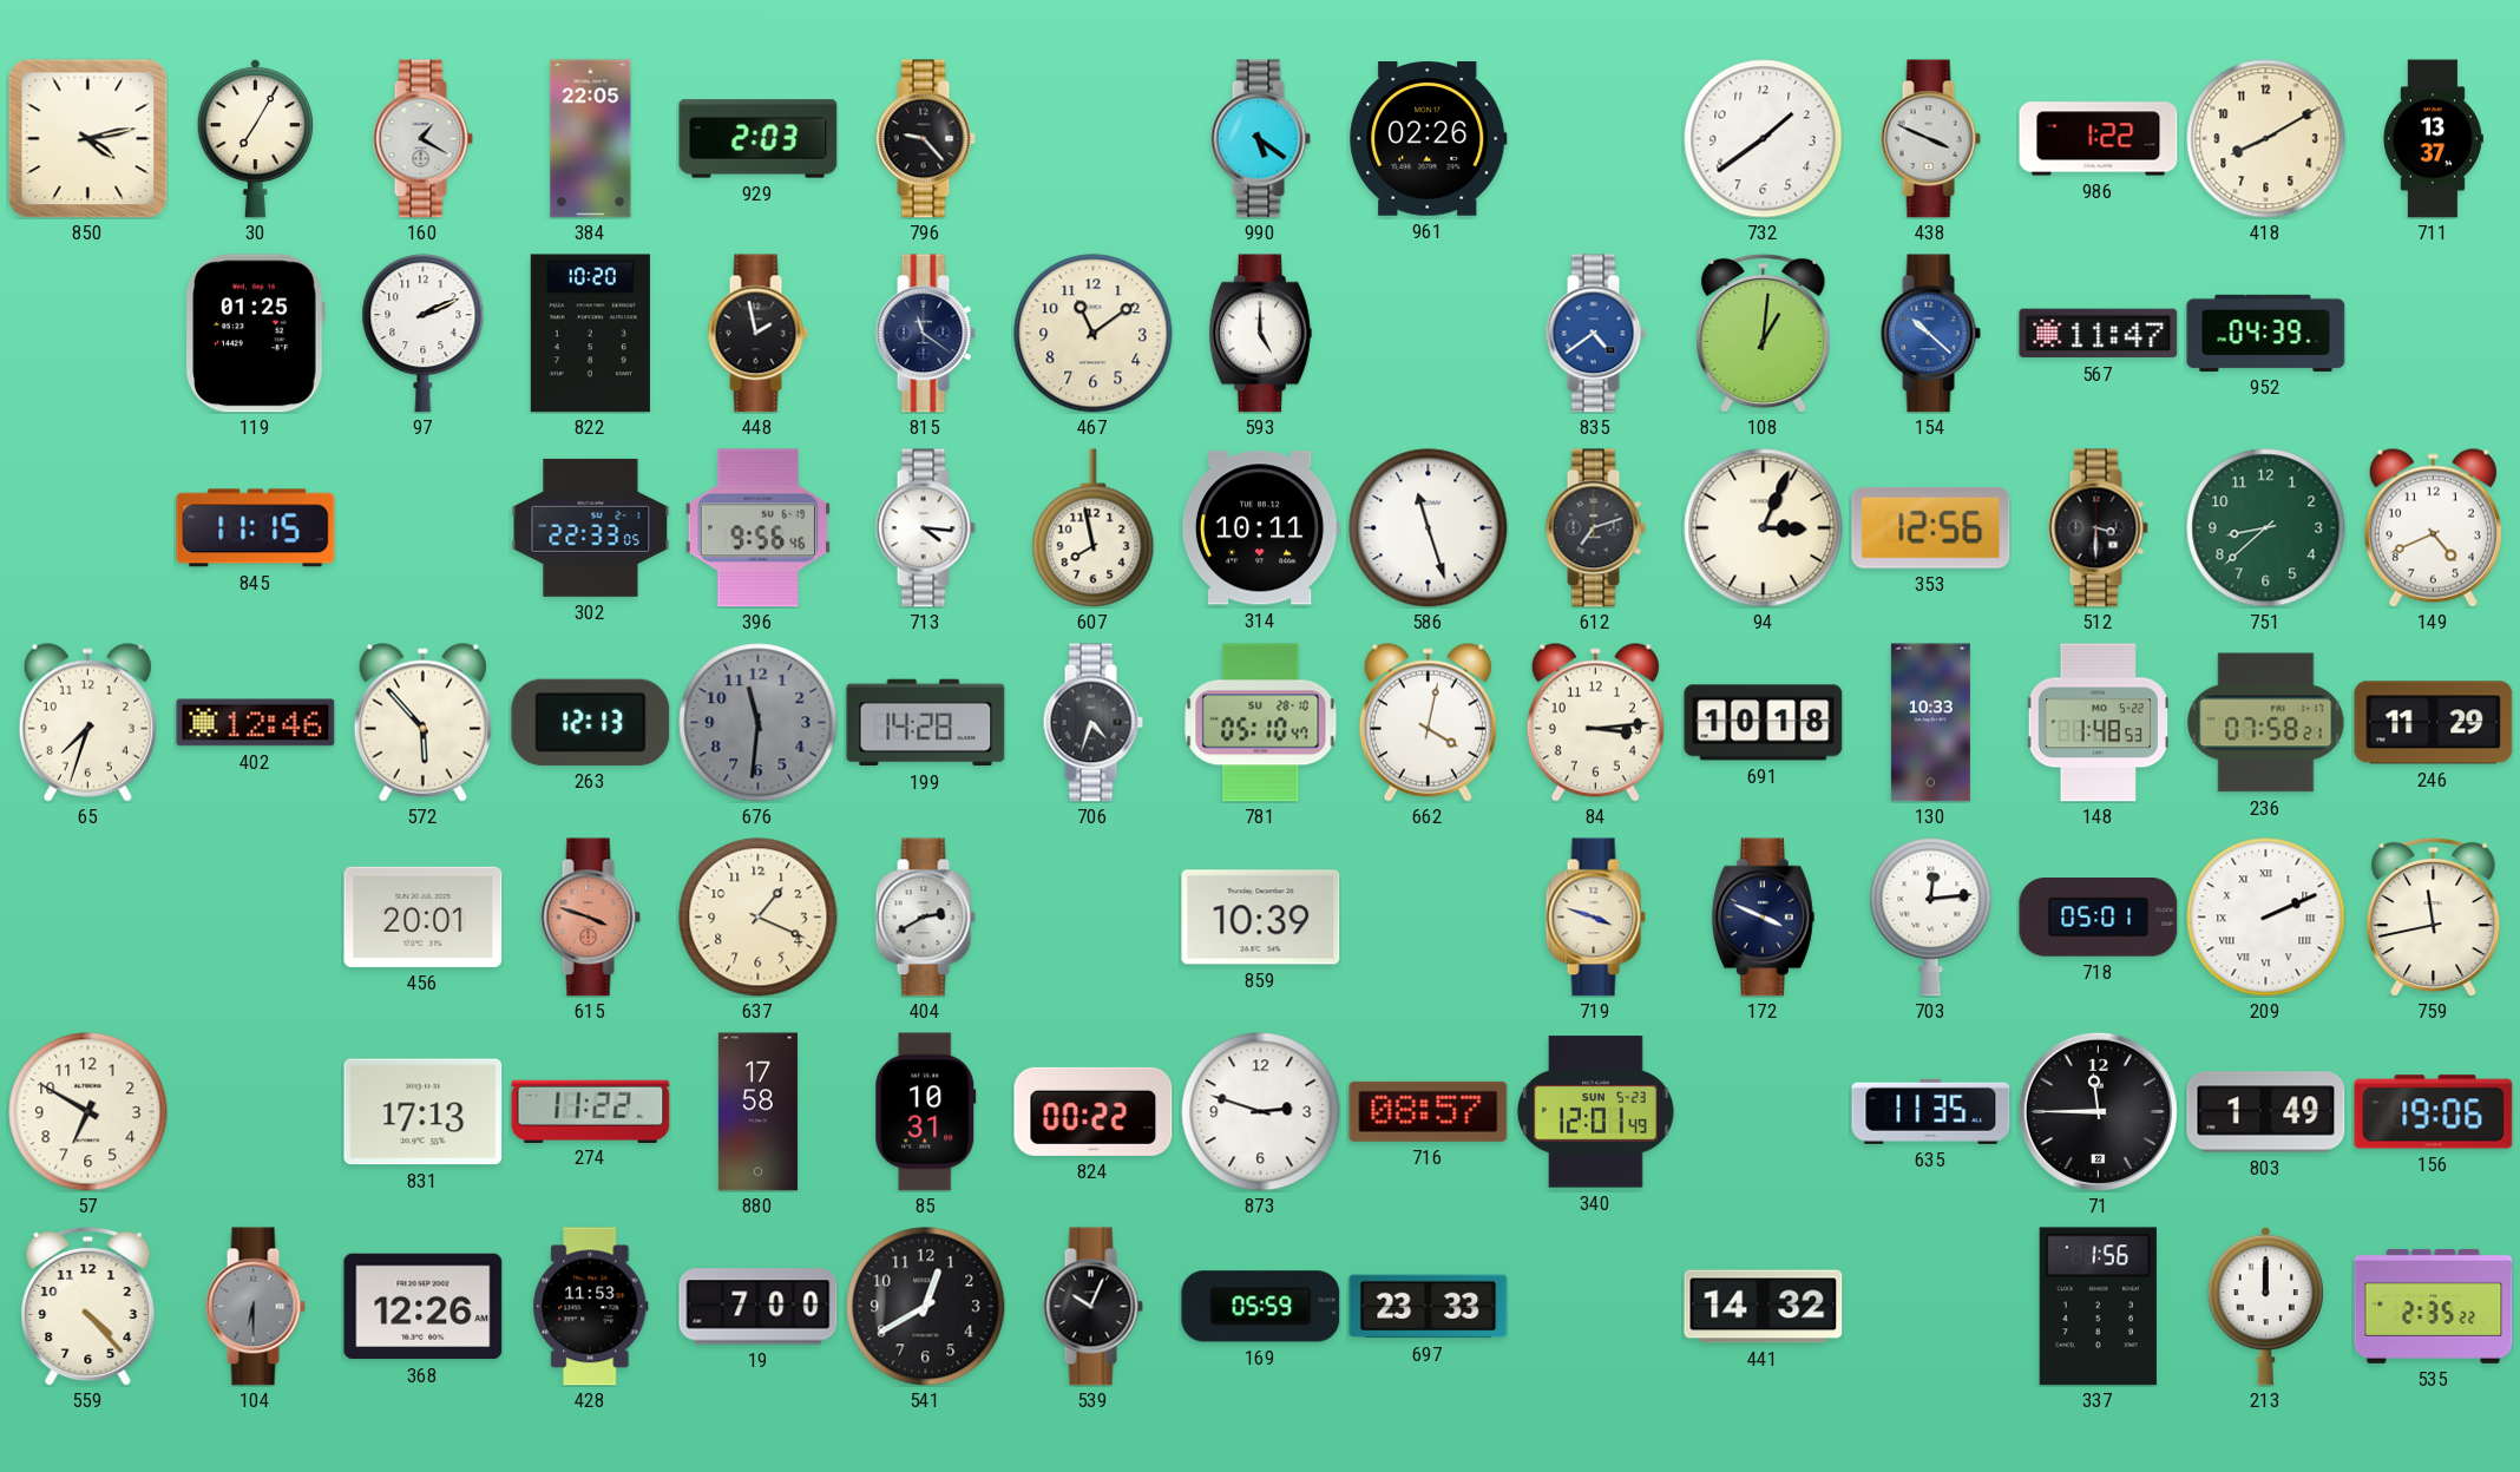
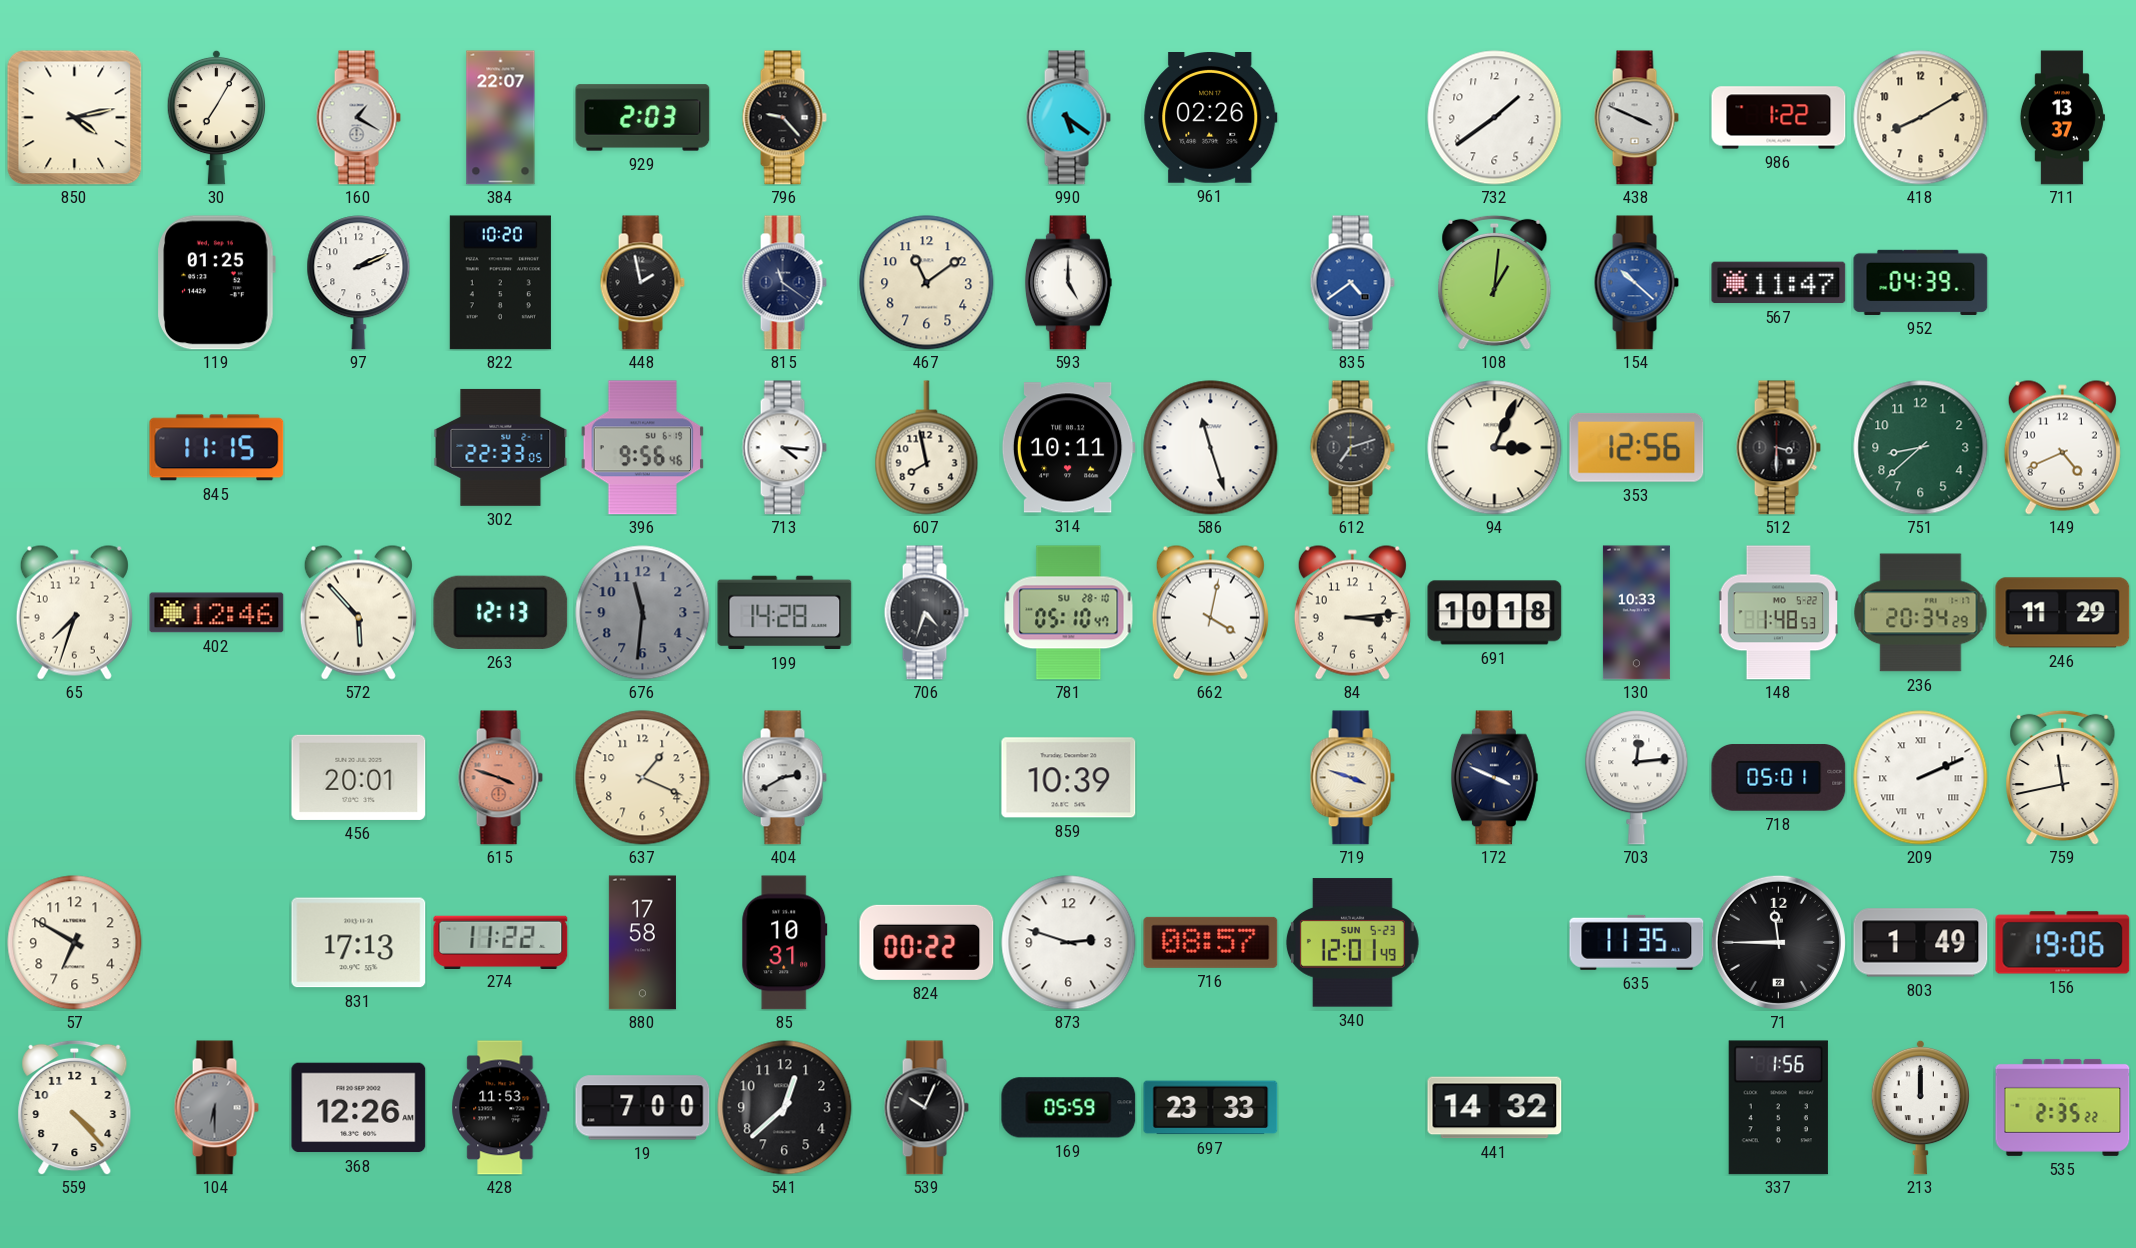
384: 22:05 -> 22:07
236: 07:58 -> 20:34
541: 12:40 -> 12:38
